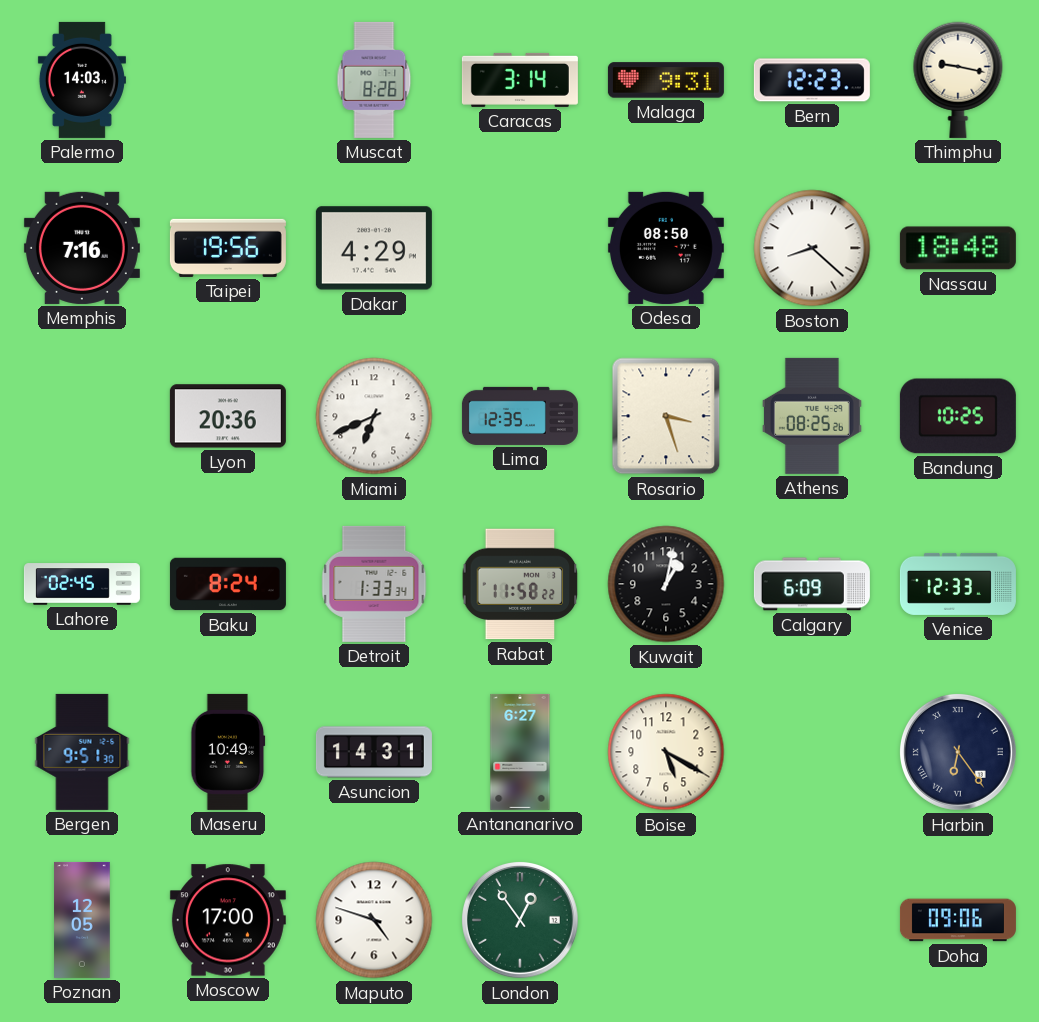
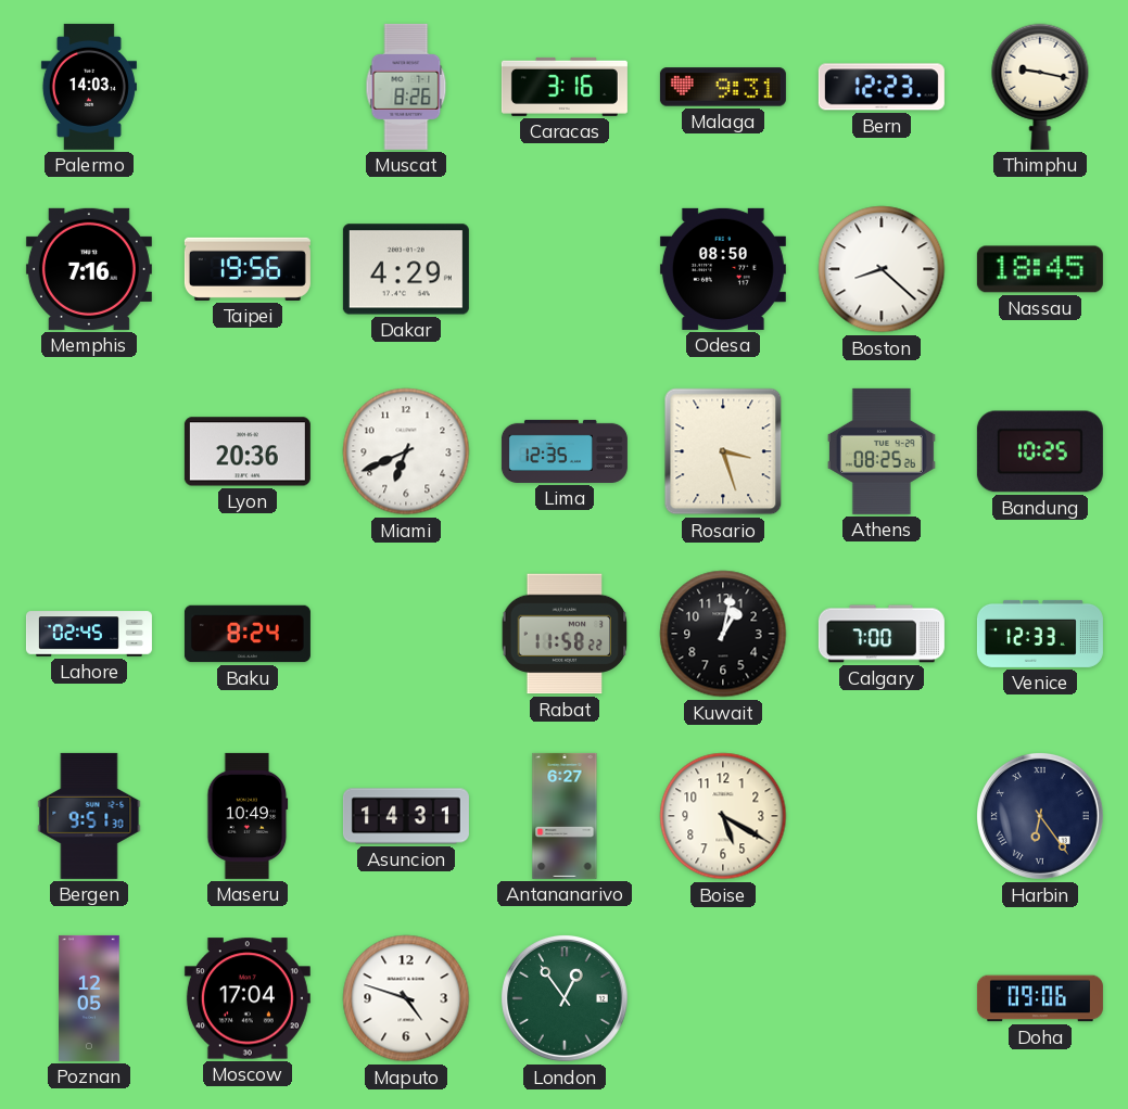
Caracas: 3:14 -> 3:16
Nassau: 18:48 -> 18:45
Detroit: 1:33 -> none
Calgary: 6:09 -> 7:00
Moscow: 17:00 -> 17:04
